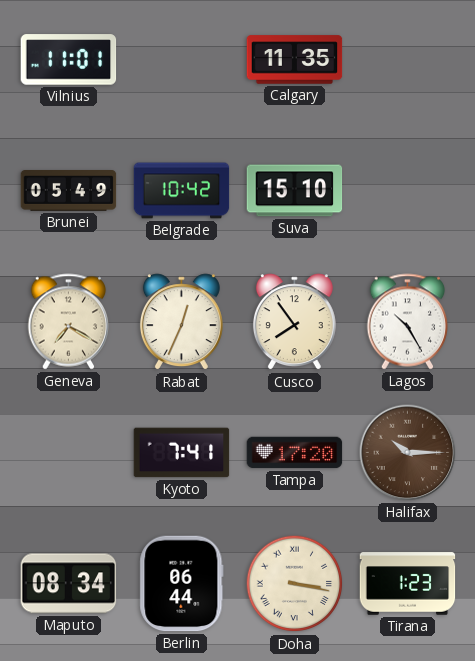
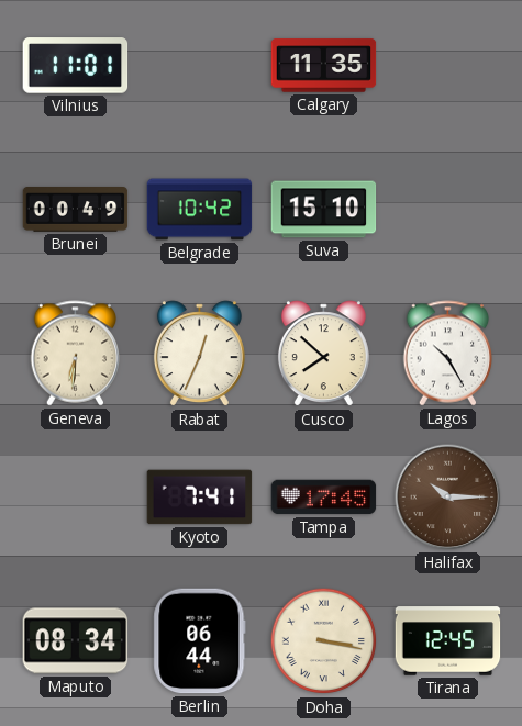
Brunei: 05:49 -> 00:49
Geneva: 7:20 -> 6:31
Cusco: 7:54 -> 7:52
Tampa: 17:20 -> 17:45
Tirana: 1:23 -> 12:45
